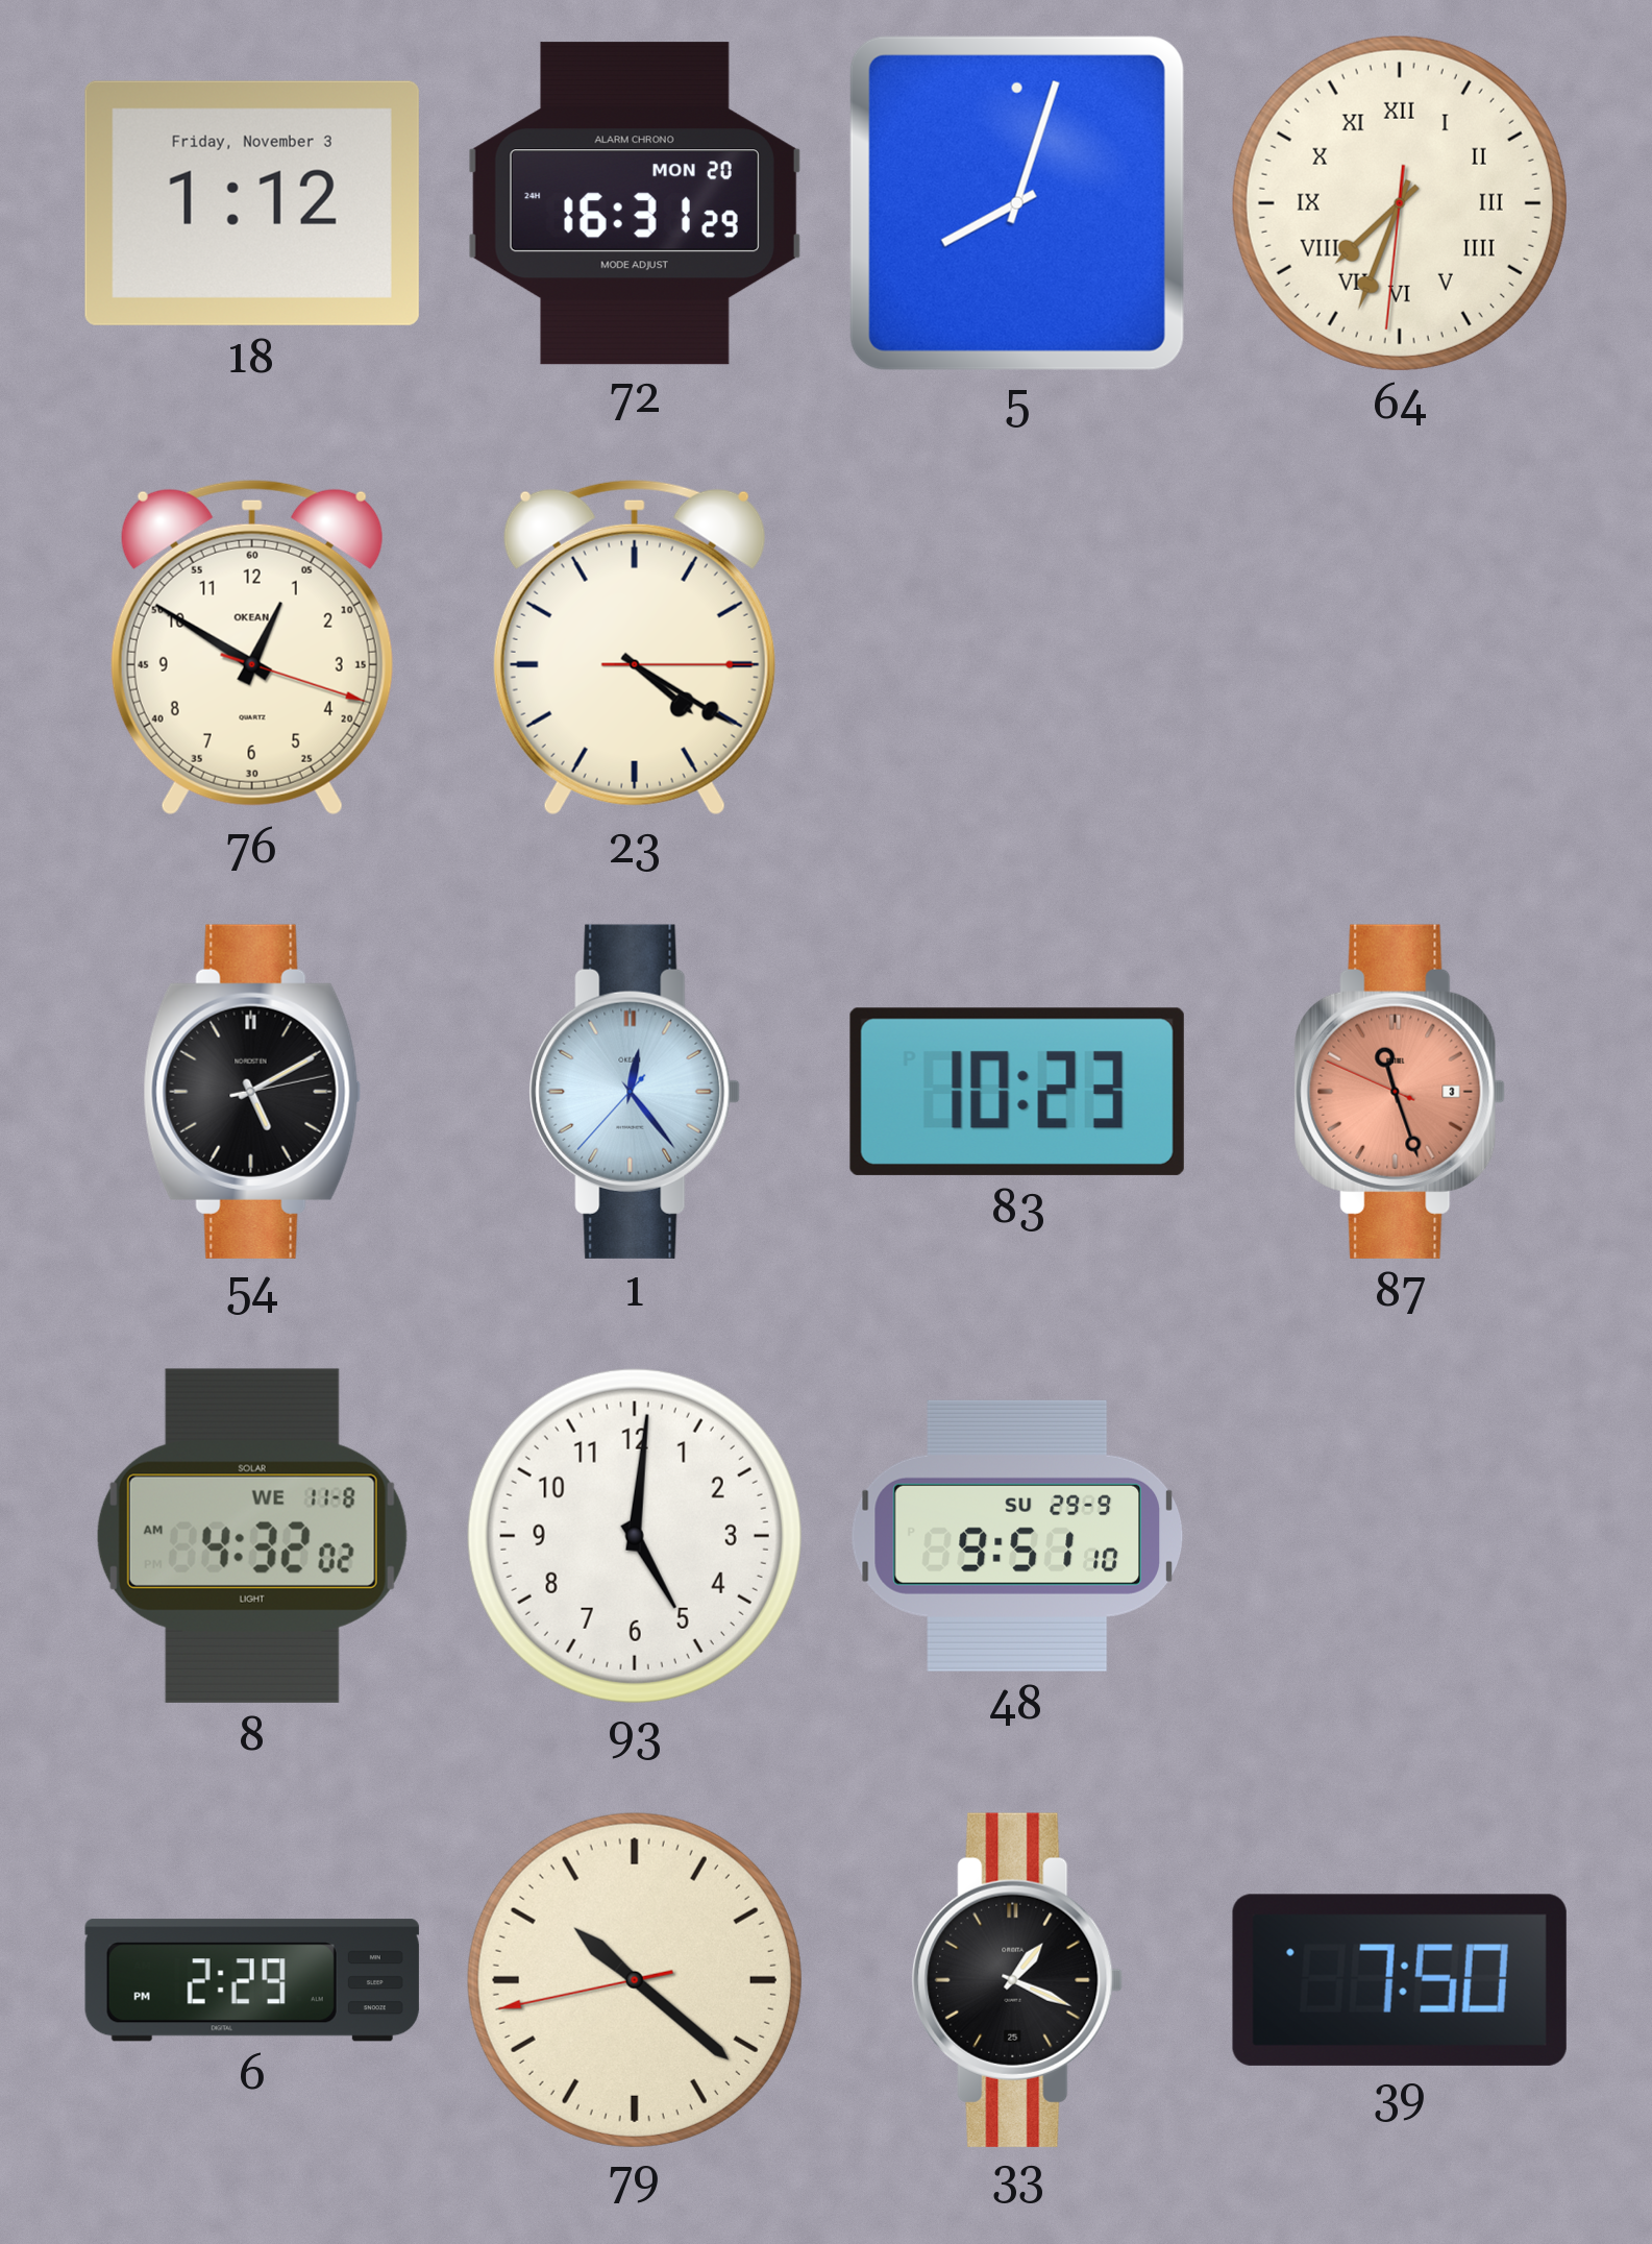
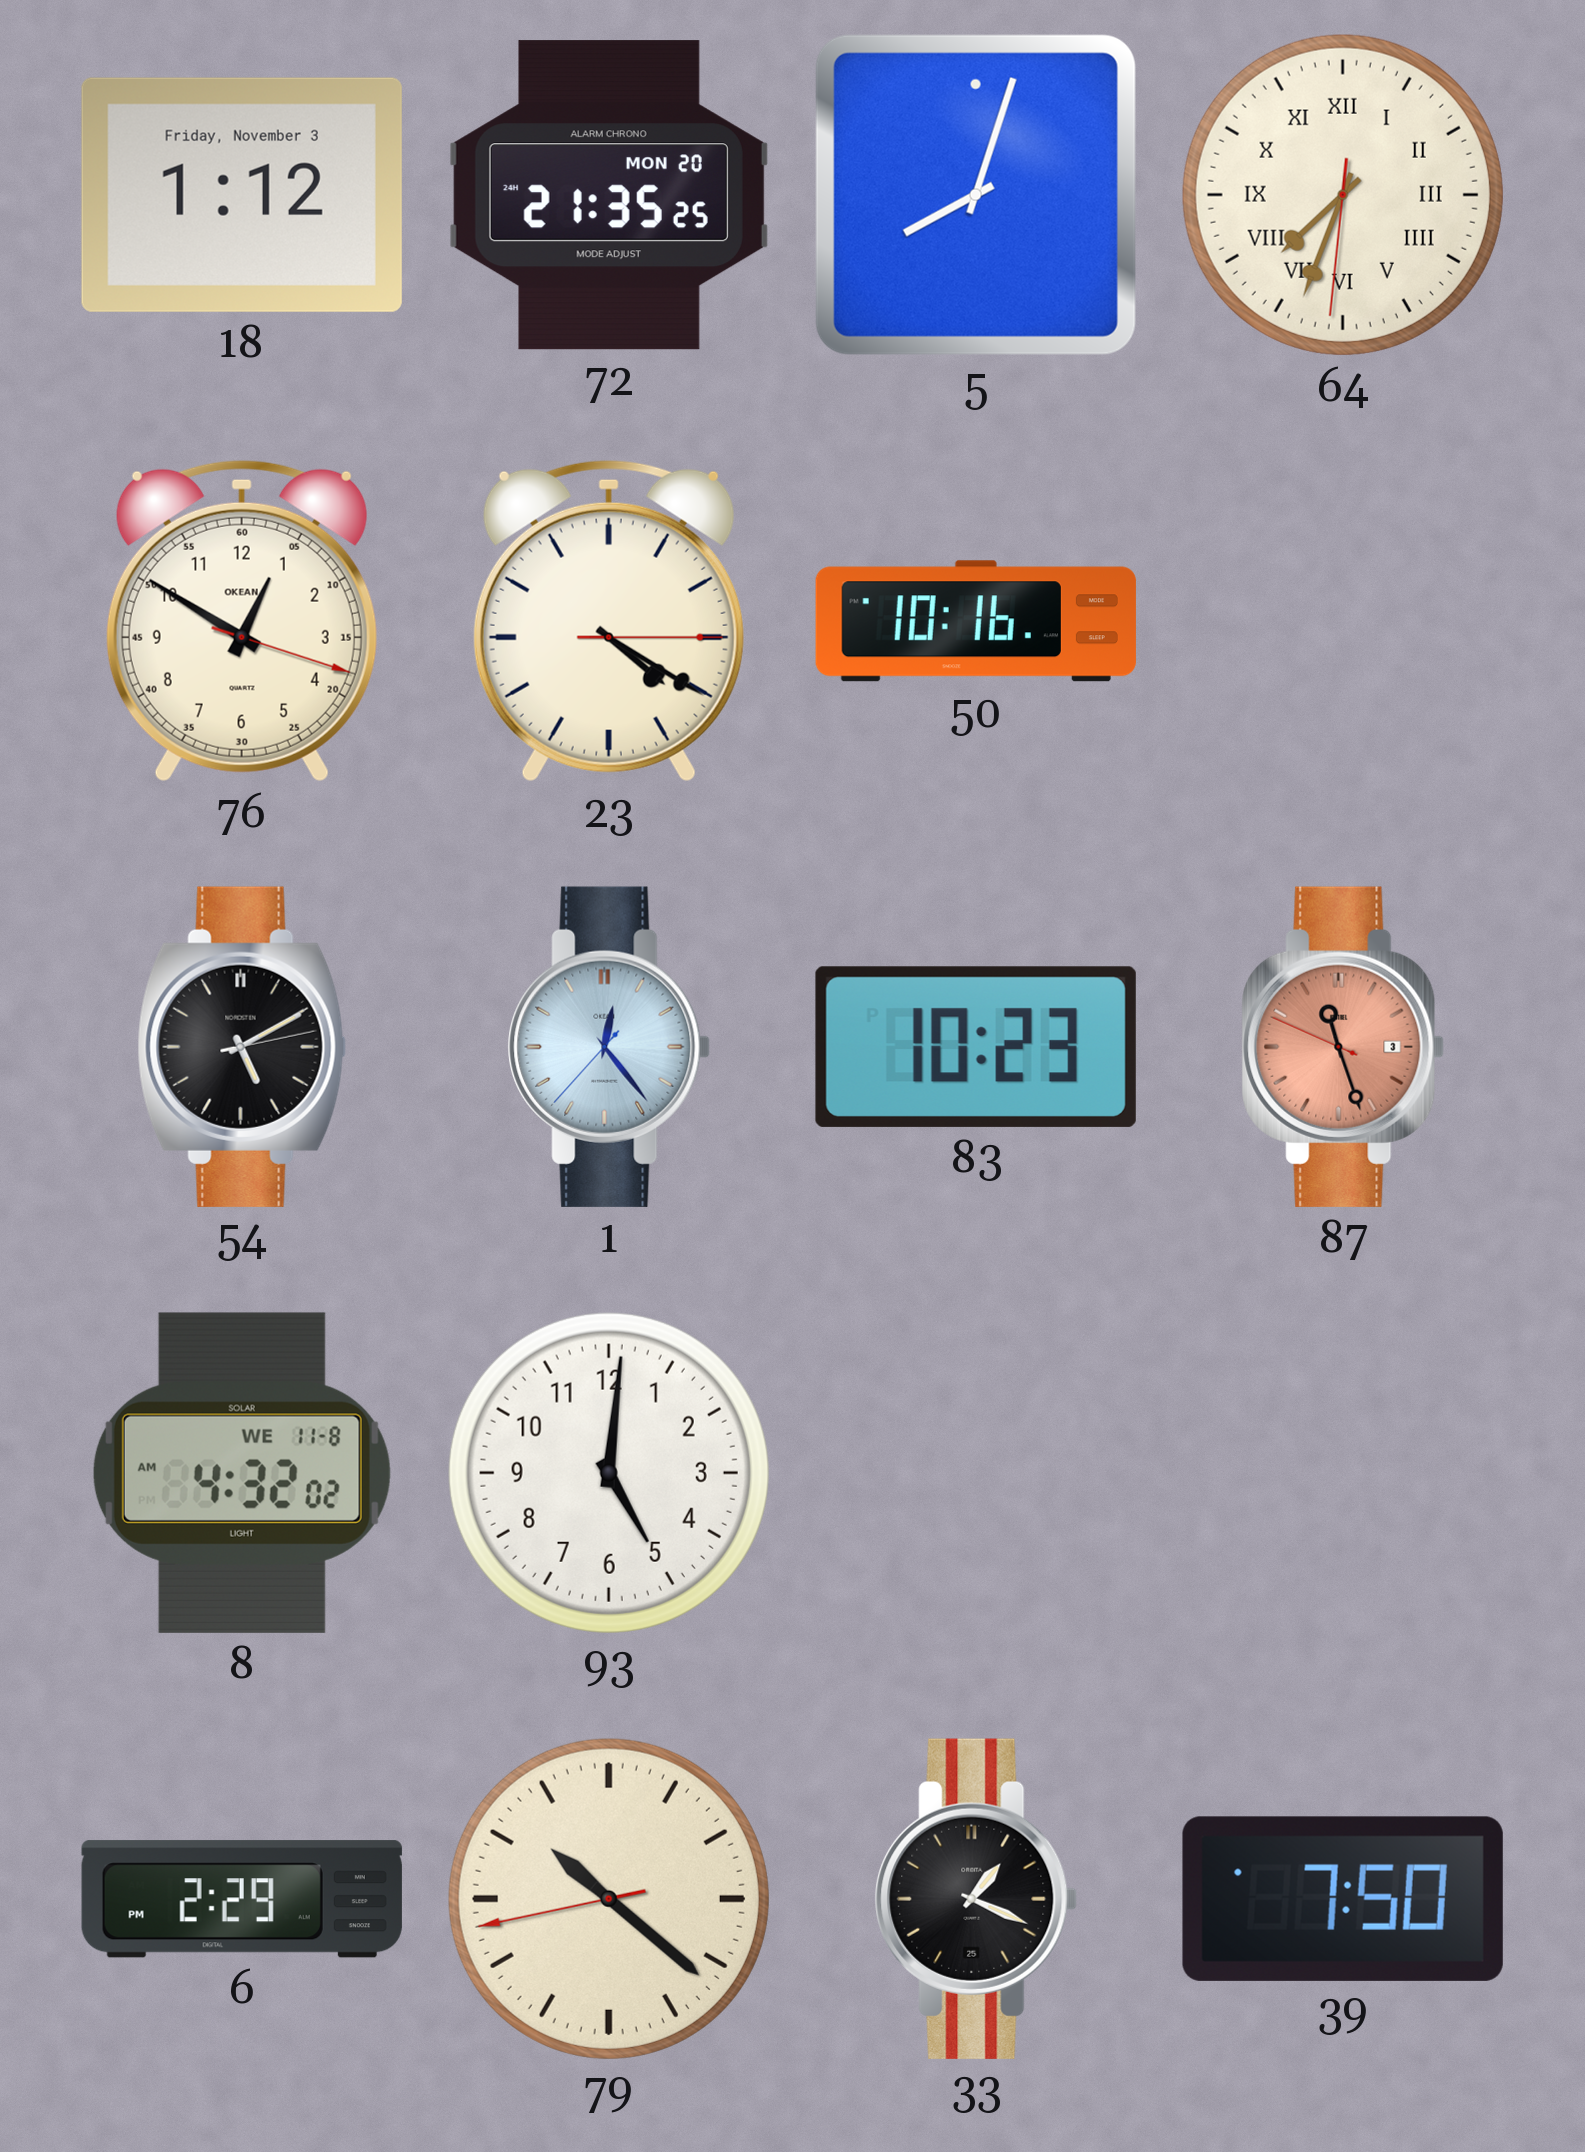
72: 16:31 -> 21:35
50: none -> 10:16
48: 9:51 -> none
